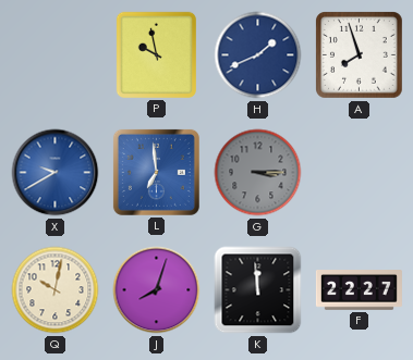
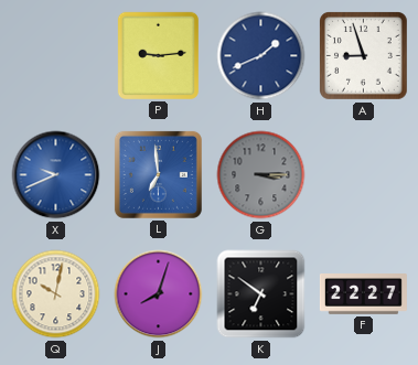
P: 9:58 -> 9:14
A: 7:57 -> 8:57
X: 9:40 -> 9:41
K: 11:59 -> 6:51
